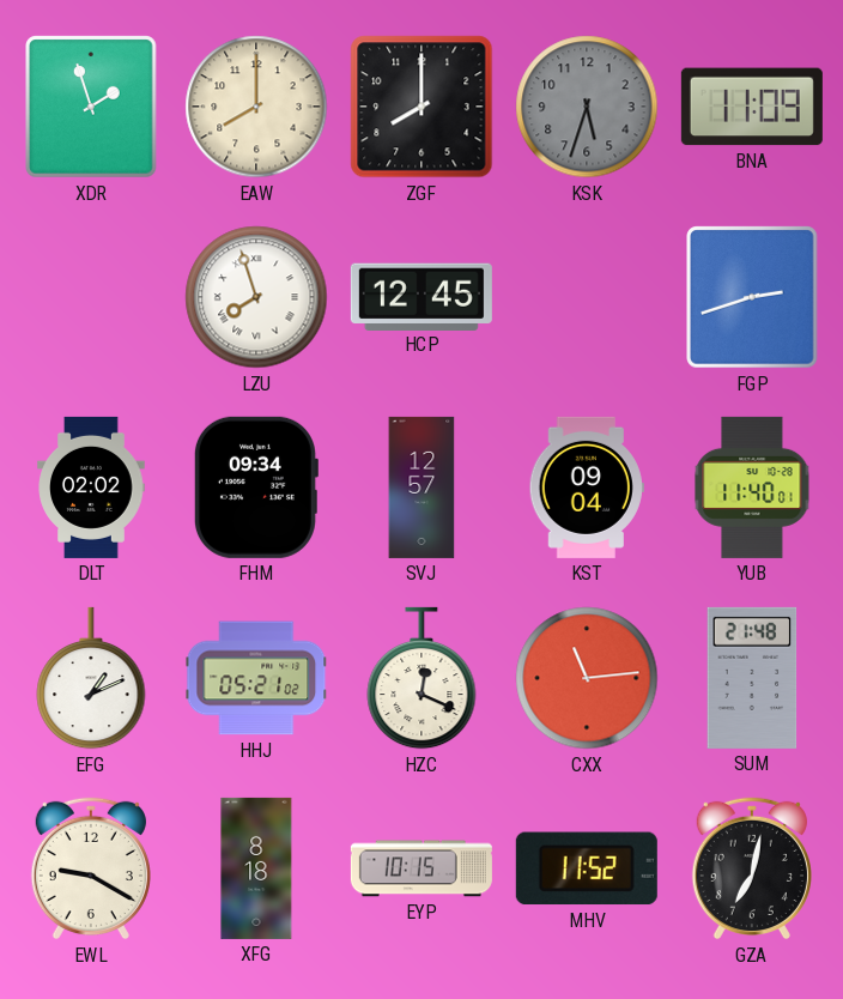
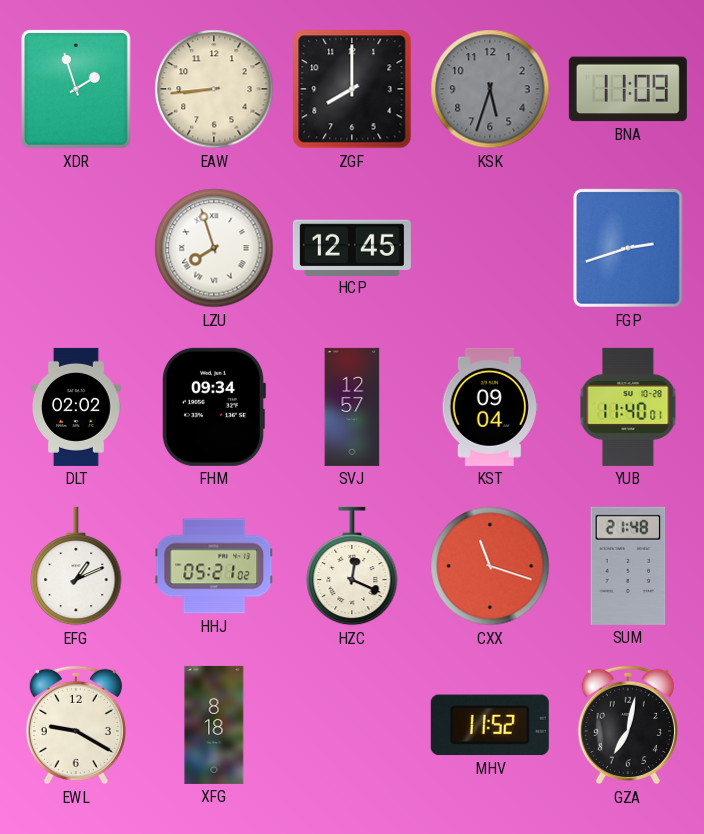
EAW: 8:00 -> 8:44
CXX: 11:14 -> 11:18
EYP: 10:15 -> none
